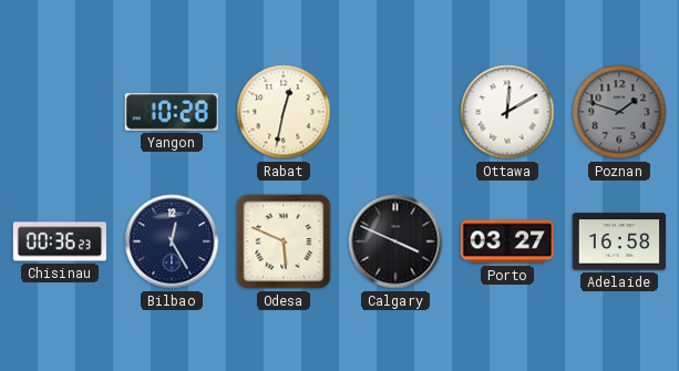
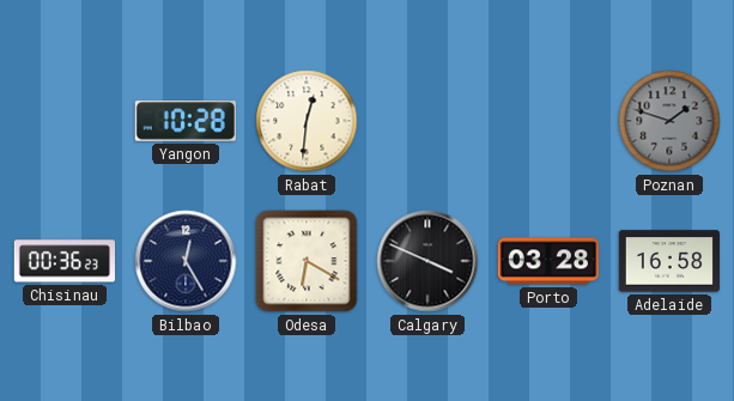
Rabat: 12:32 -> 12:31
Ottawa: 12:10 -> none
Odesa: 5:49 -> 6:20
Porto: 03:27 -> 03:28
